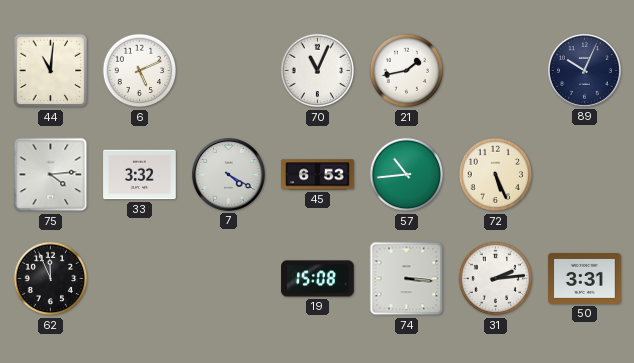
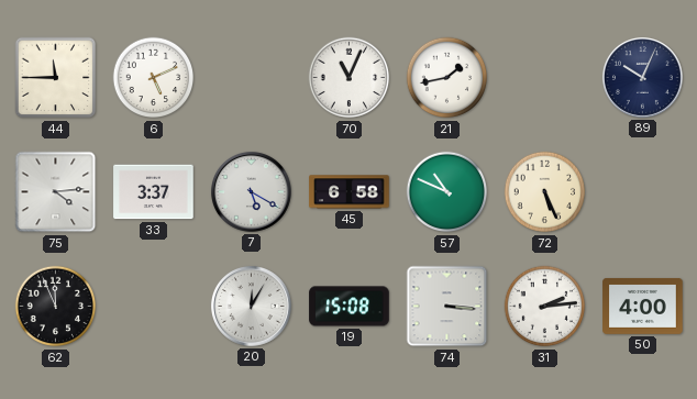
44: 11:01 -> 11:45
33: 3:32 -> 3:37
7: 4:20 -> 5:20
45: 6:53 -> 6:58
57: 10:44 -> 10:49
20: none -> 12:05
50: 3:31 -> 4:00
